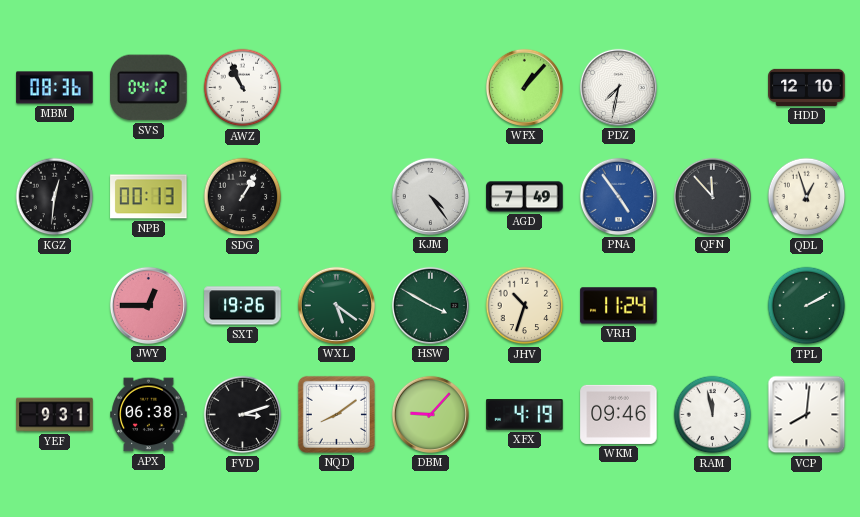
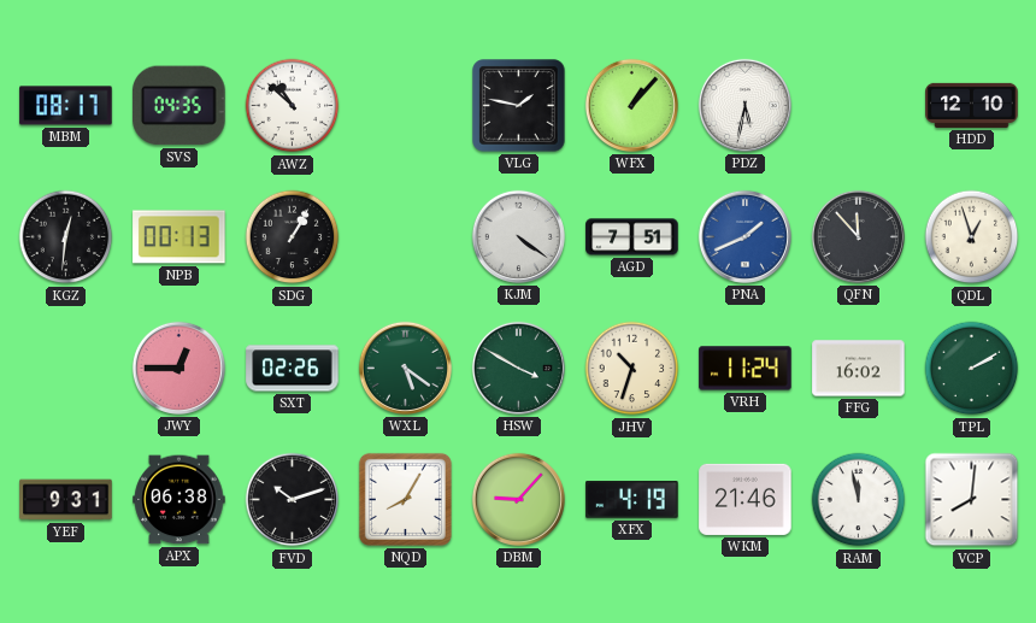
MBM: 08:36 -> 08:17
SVS: 04:12 -> 04:35
AWZ: 10:56 -> 10:52
VLG: none -> 1:47
PDZ: 7:32 -> 5:32
KJM: 4:24 -> 4:21
AGD: 7:49 -> 7:51
PNA: 4:54 -> 1:41
SXT: 19:26 -> 02:26
FFG: none -> 16:02
FVD: 3:12 -> 10:12
NQD: 8:09 -> 8:05
WKM: 09:46 -> 21:46
